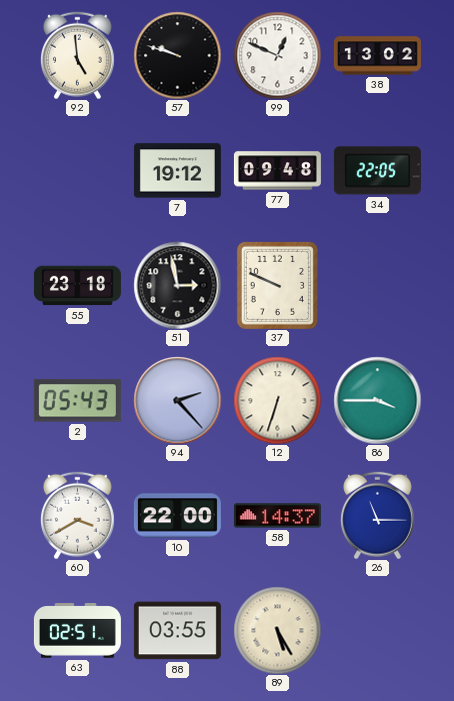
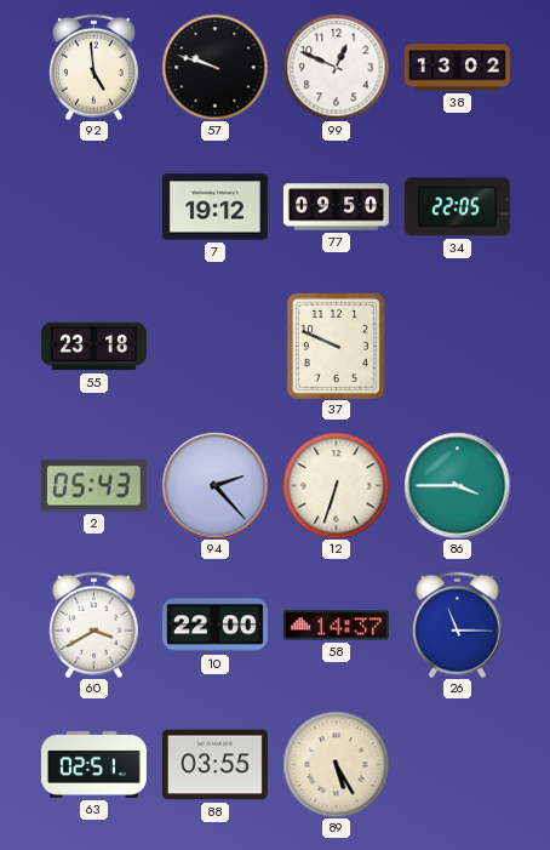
77: 09:48 -> 09:50
51: 2:58 -> none
